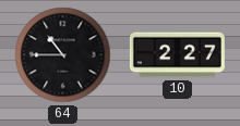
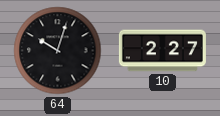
64: 10:45 -> 10:03
